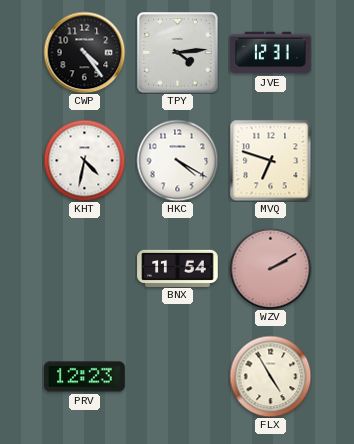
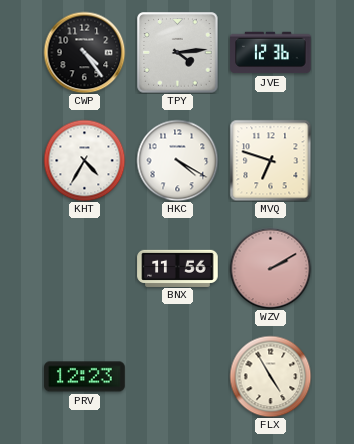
JVE: 12:31 -> 12:36
KHT: 4:32 -> 4:35
BNX: 11:54 -> 11:56
